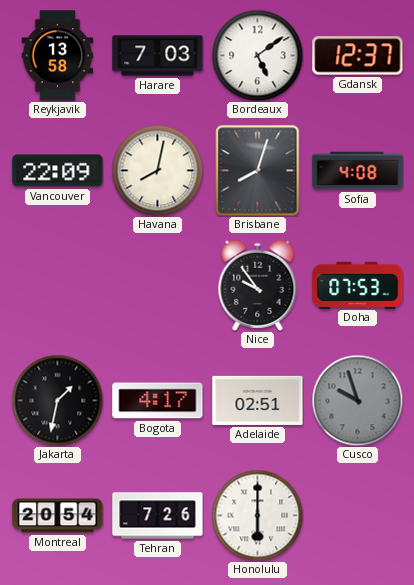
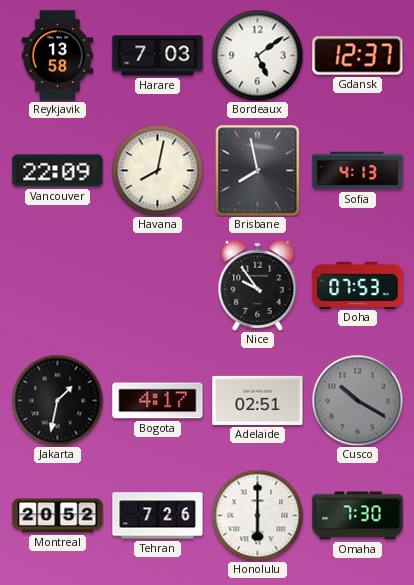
Brisbane: 8:03 -> 7:58
Sofia: 4:08 -> 4:13
Cusco: 9:57 -> 10:20
Montreal: 20:54 -> 20:52
Omaha: none -> 7:30
